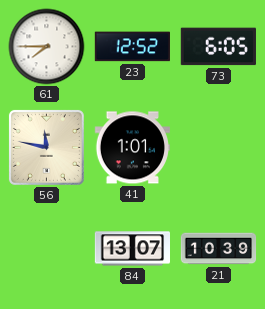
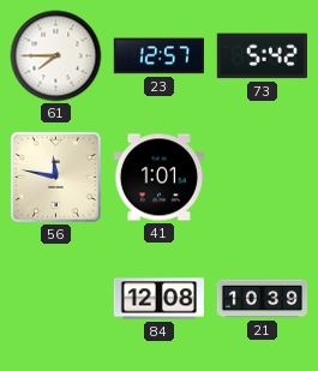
23: 12:52 -> 12:57
73: 6:05 -> 5:42
84: 13:07 -> 12:08
